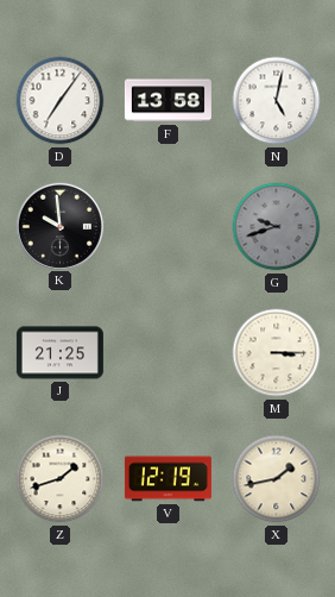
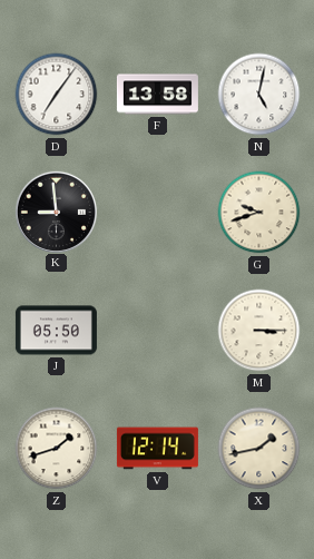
K: 9:59 -> 8:59
G dial: grey -> cream
J: 21:25 -> 05:50
V: 12:19 -> 12:14
